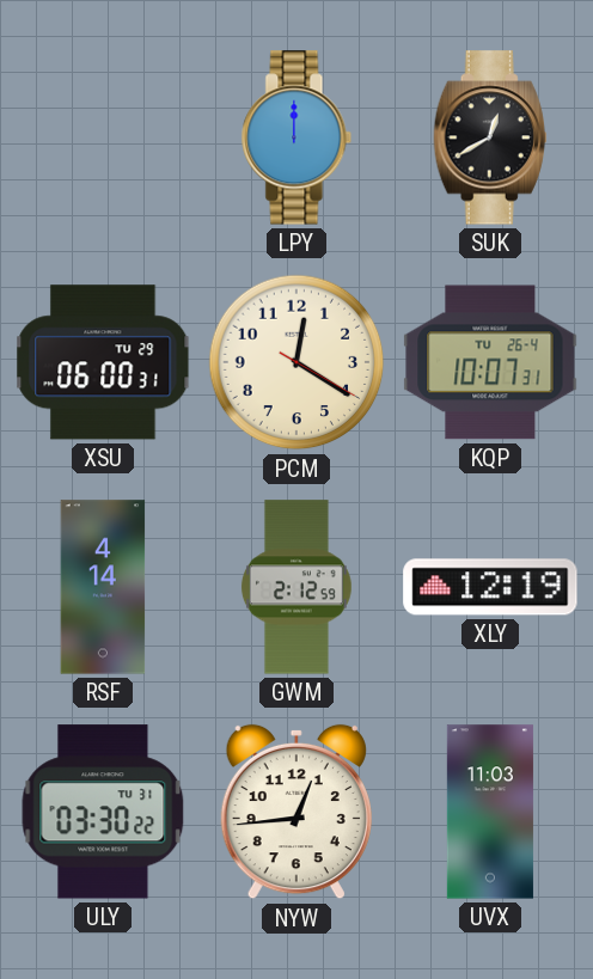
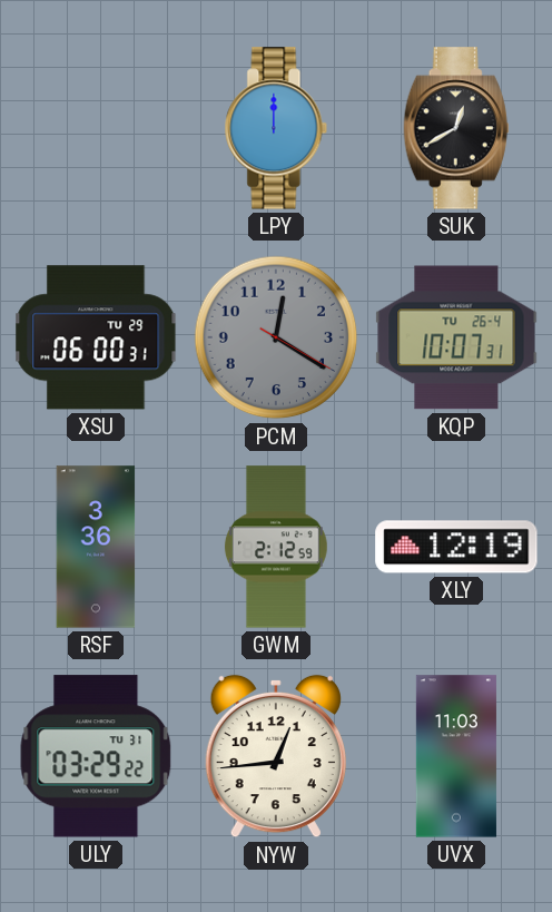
PCM dial: cream -> grey
RSF: 4:14 -> 3:36
ULY: 03:30 -> 03:29
